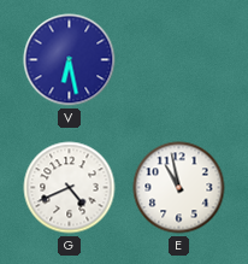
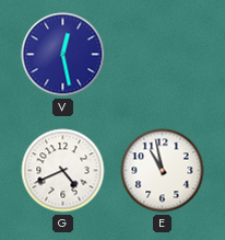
V: 6:28 -> 12:28
